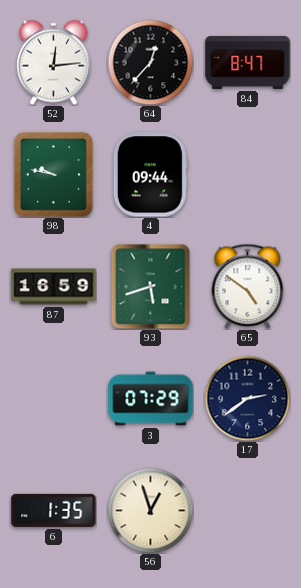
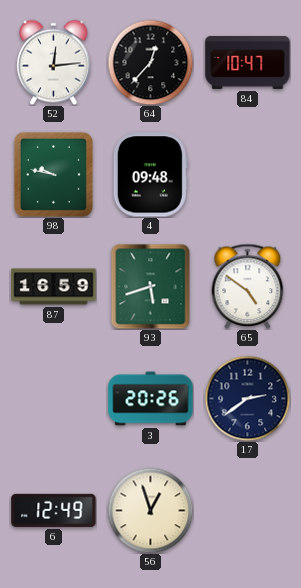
84: 8:47 -> 10:47
4: 09:44 -> 09:48
3: 07:29 -> 20:26
6: 1:35 -> 12:49
